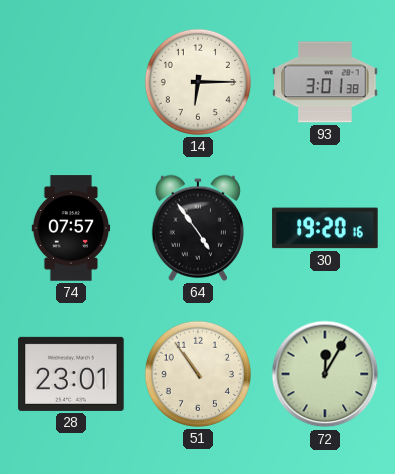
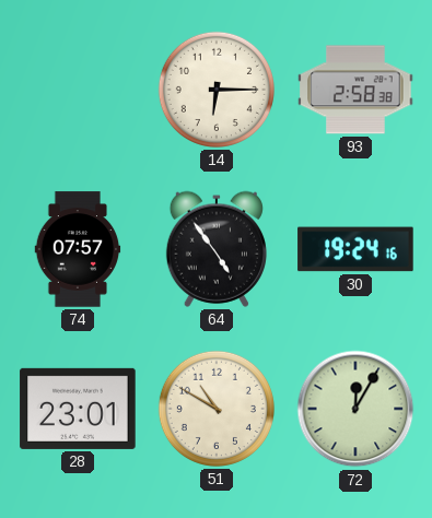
93: 3:01 -> 2:58
30: 19:20 -> 19:24
51: 10:54 -> 10:50
